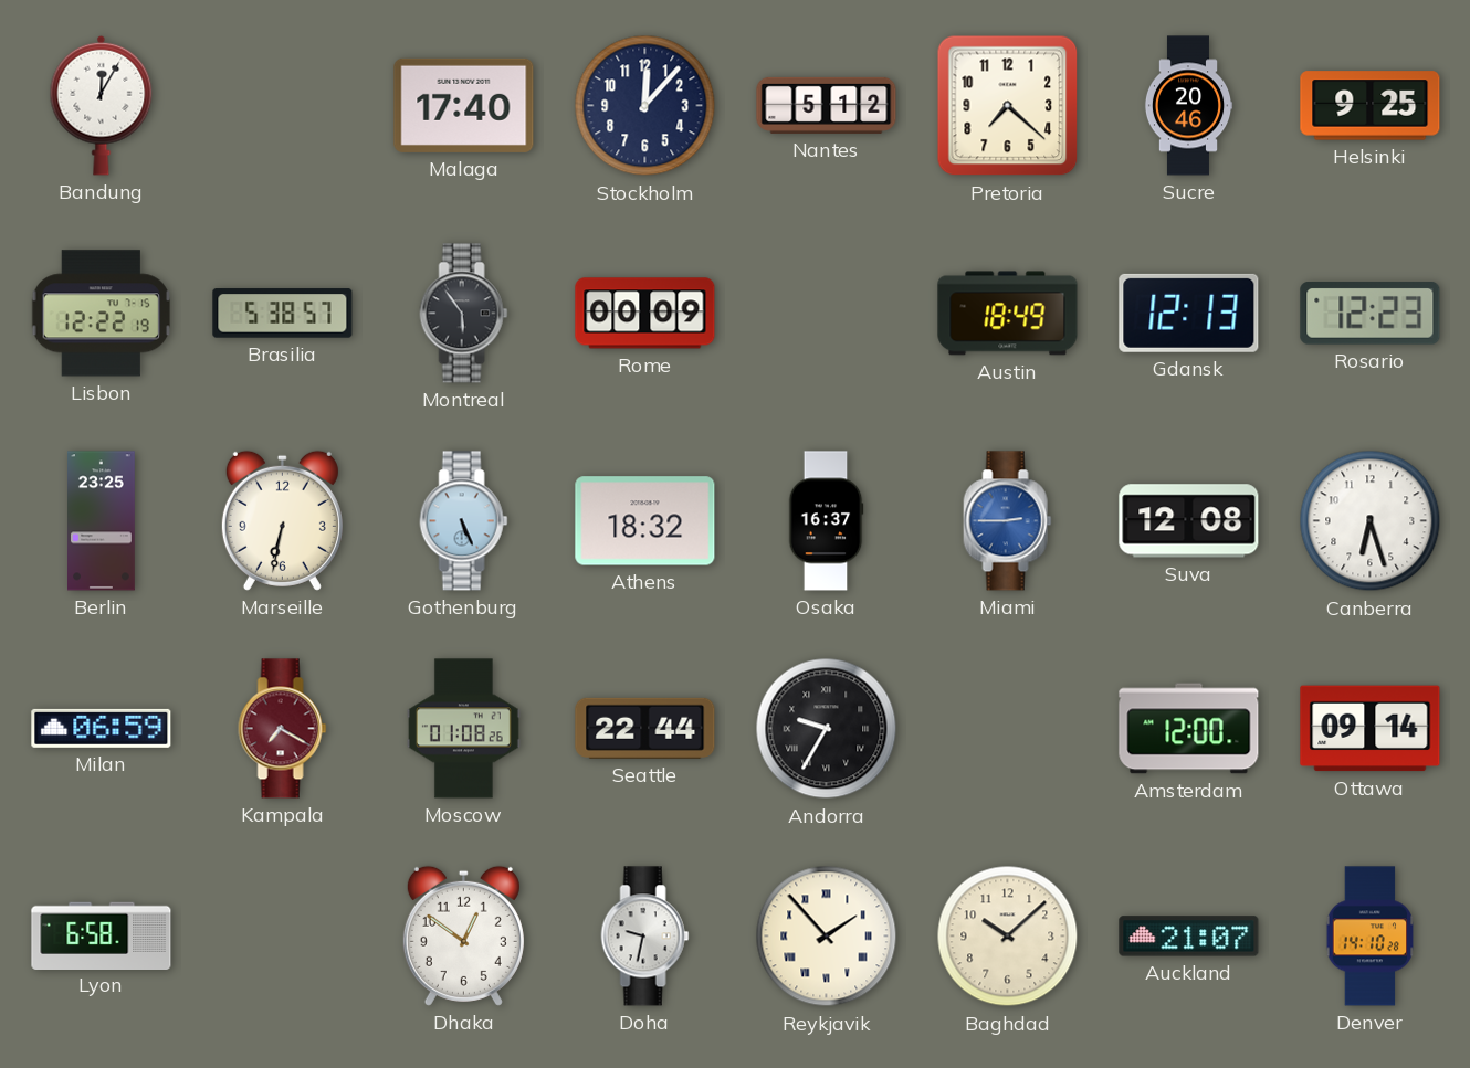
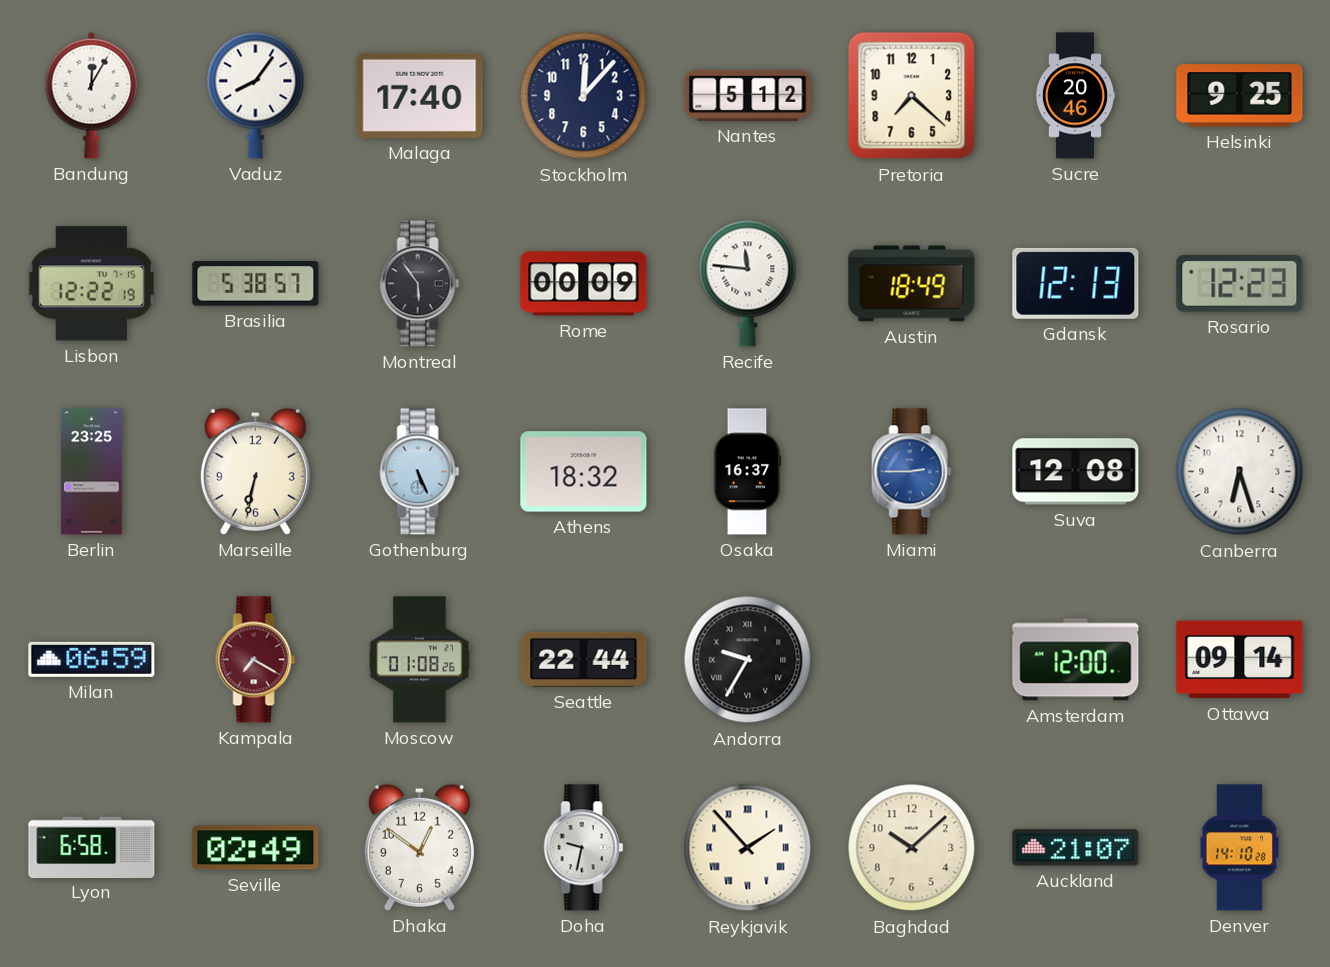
Vaduz: none -> 8:06
Recife: none -> 11:46
Seville: none -> 02:49
